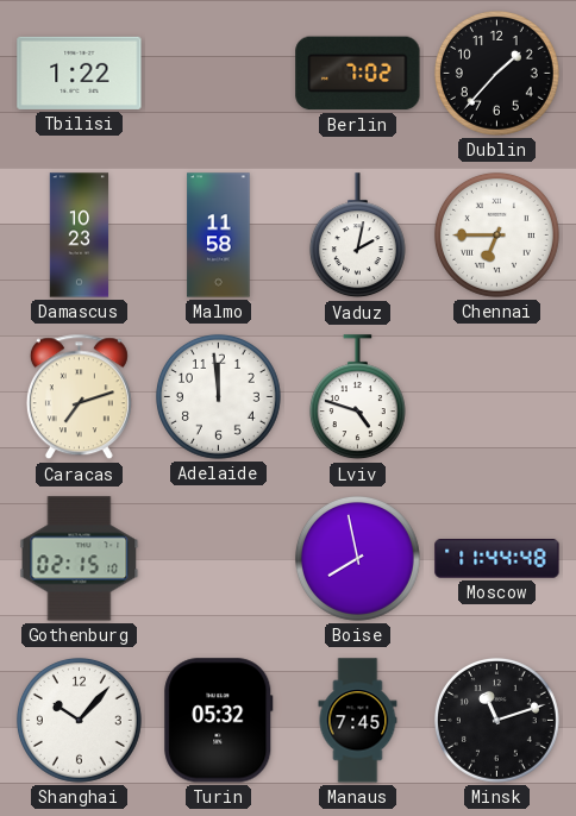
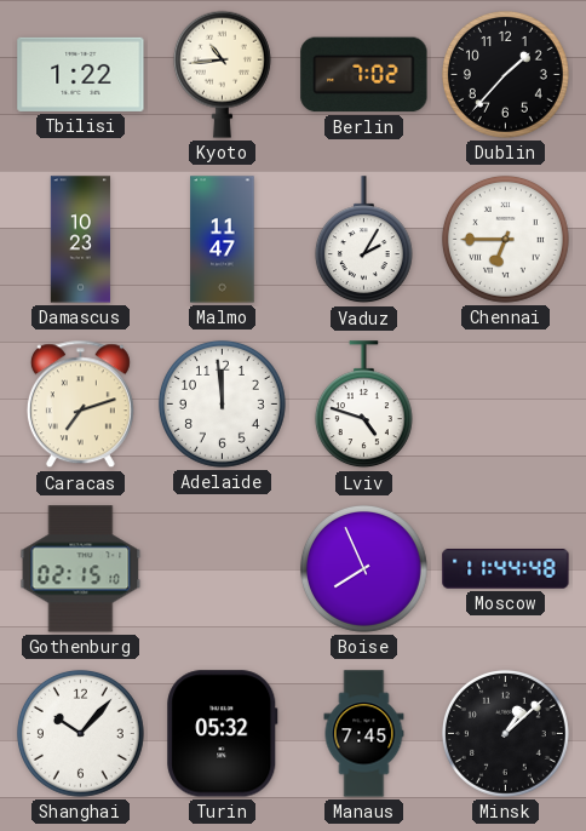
Kyoto: none -> 10:44
Malmo: 11:58 -> 11:47
Vaduz: 2:02 -> 2:05
Boise: 7:58 -> 7:56
Minsk: 11:12 -> 1:08
